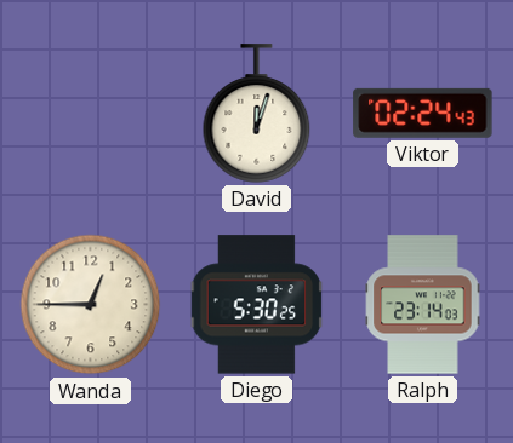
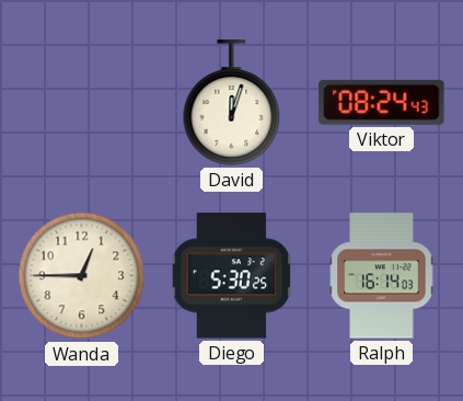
Viktor: 02:24 -> 08:24
Ralph: 23:14 -> 16:14
